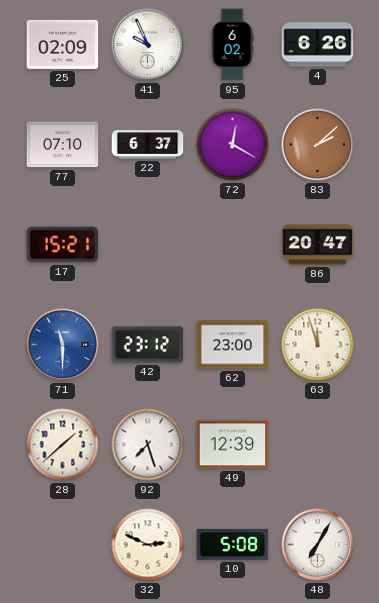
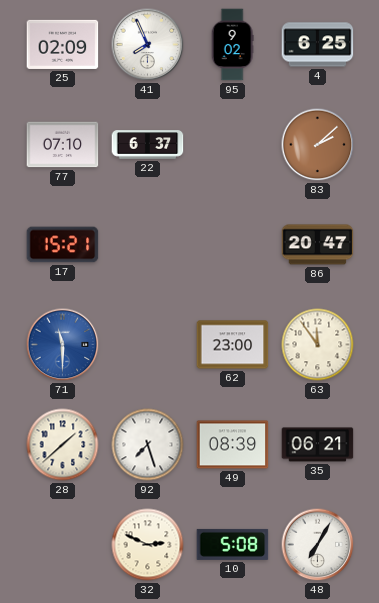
41: 9:56 -> 7:56
95: 6:02 -> 9:02
4: 6:26 -> 6:25
72: 12:20 -> none
42: 23:12 -> none
63: 11:57 -> 11:54
49: 12:39 -> 08:39
35: none -> 06:21
